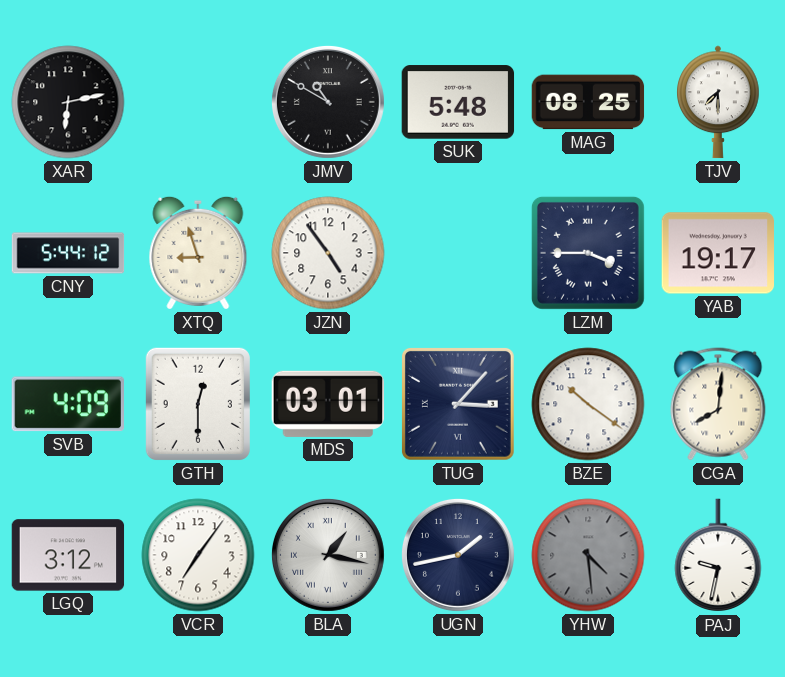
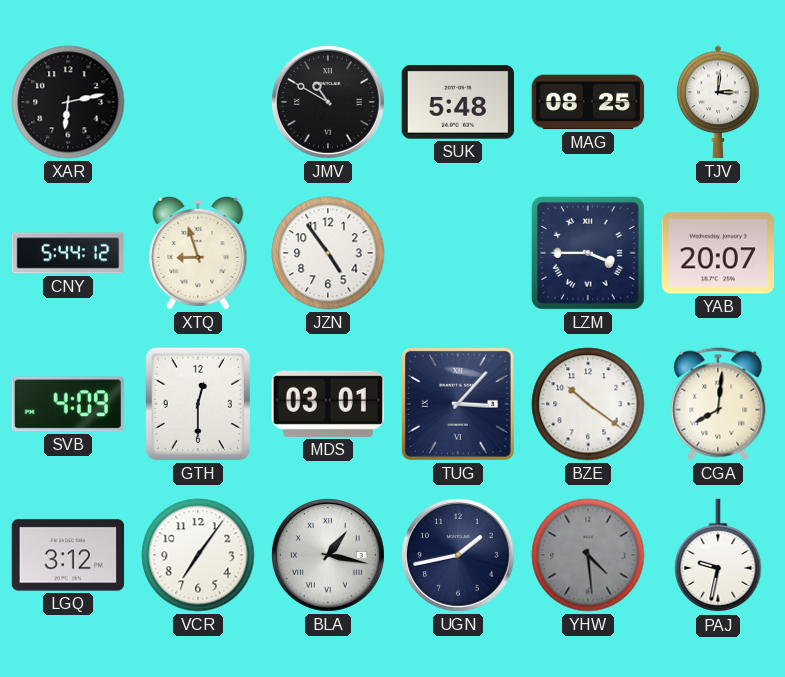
TJV: 7:30 -> 3:01
YAB: 19:17 -> 20:07
